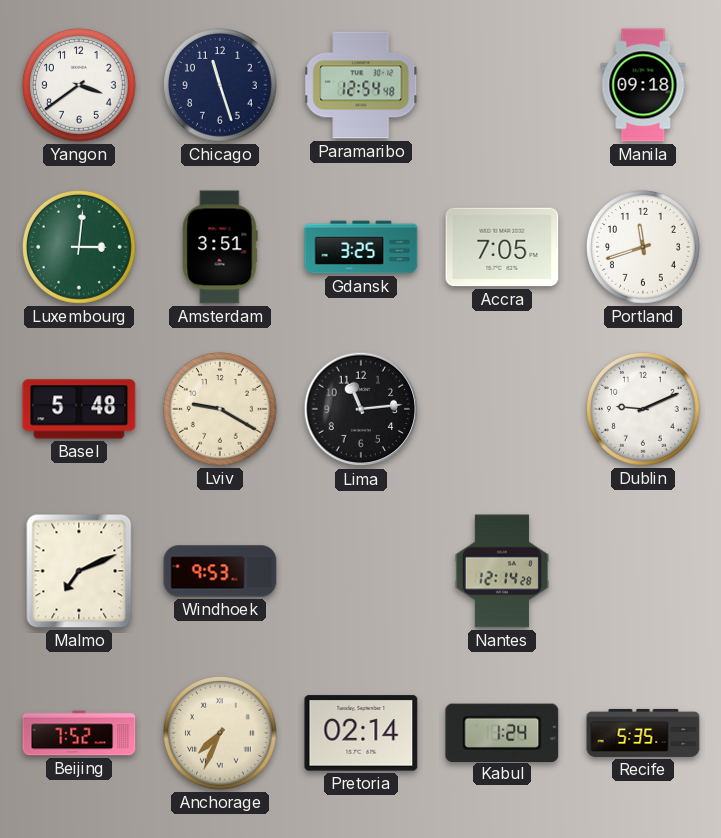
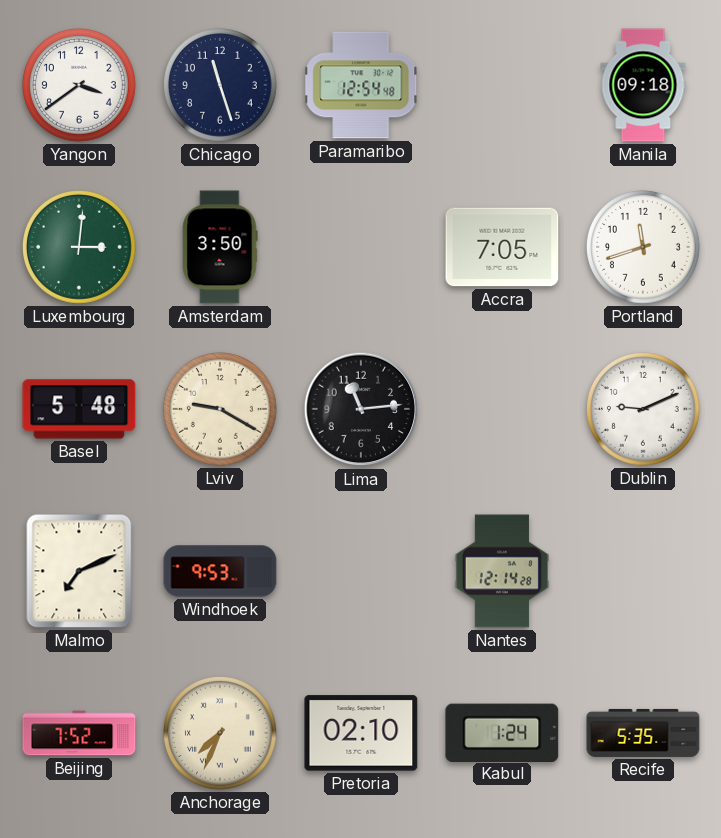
Amsterdam: 3:51 -> 3:50
Gdansk: 3:25 -> none
Pretoria: 02:14 -> 02:10
